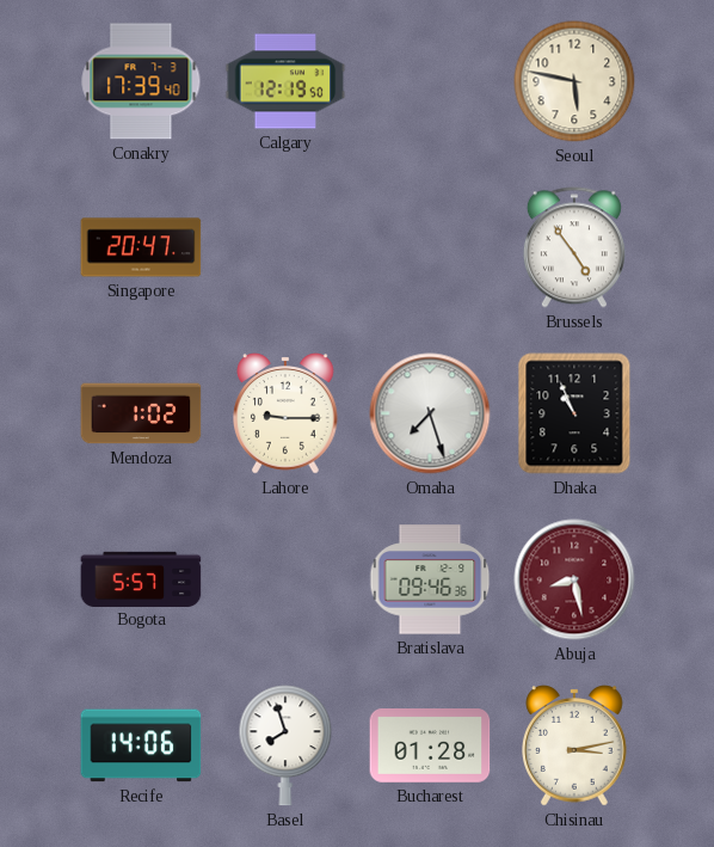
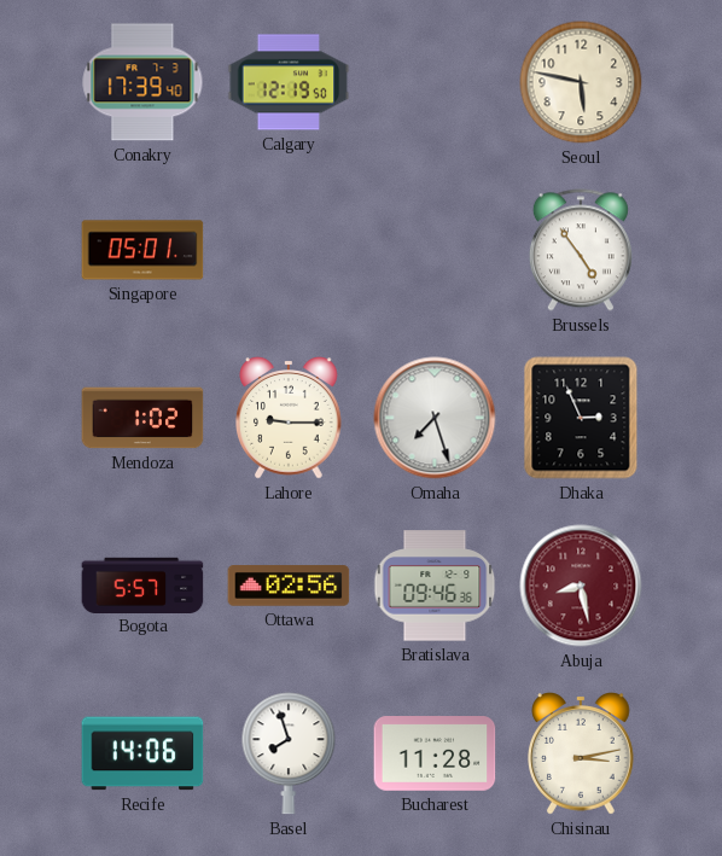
Singapore: 20:47 -> 05:01
Dhaka: 10:56 -> 2:56
Ottawa: none -> 02:56
Bucharest: 01:28 -> 11:28
